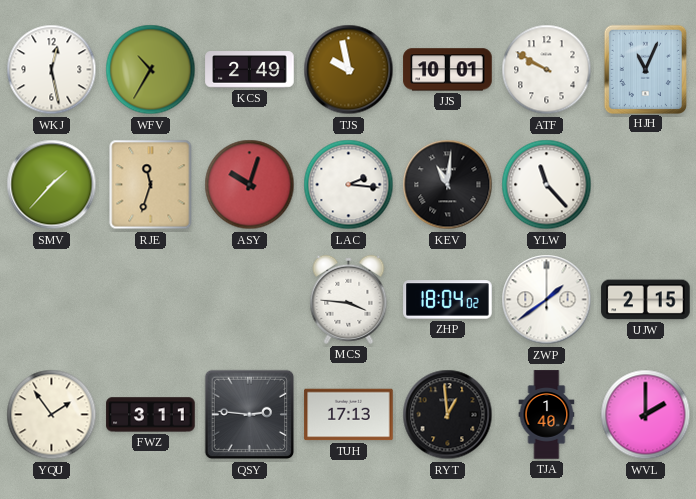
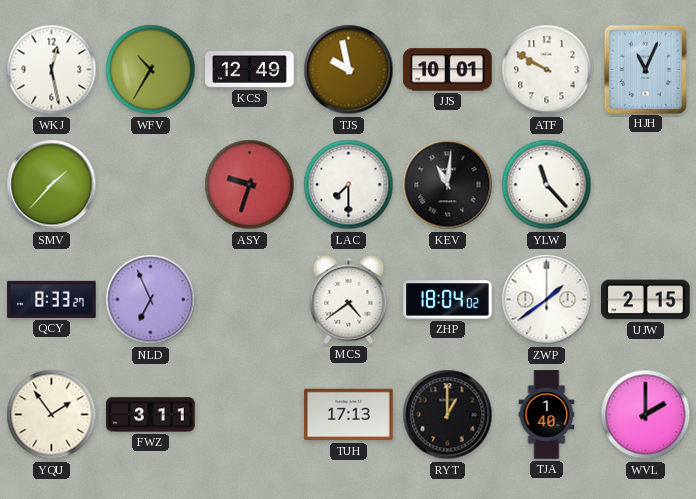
KCS: 2:49 -> 12:49
RJE: 11:33 -> none
ASY: 10:03 -> 9:33
LAC: 2:16 -> 7:30
QCY: none -> 8:33
NLD: none -> 6:56
MCS: 3:46 -> 4:39
QSY: 2:46 -> none
RYT: 12:59 -> 1:00
